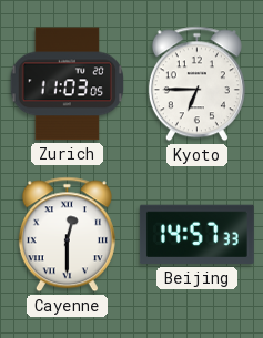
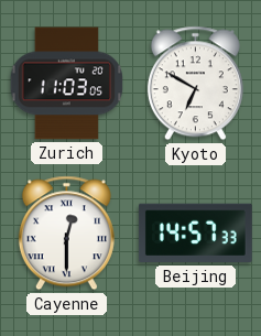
Kyoto: 6:45 -> 6:50
